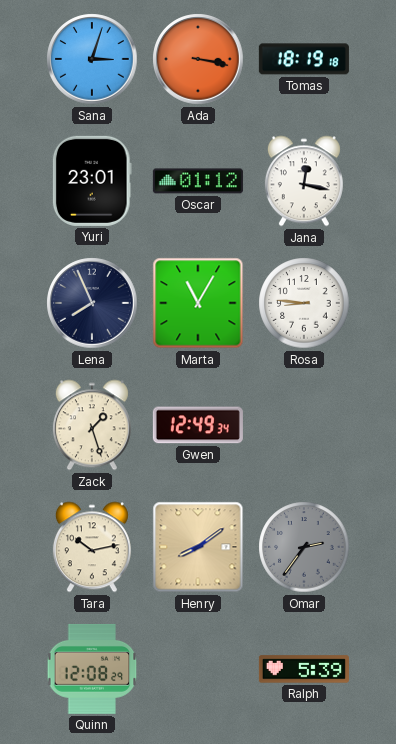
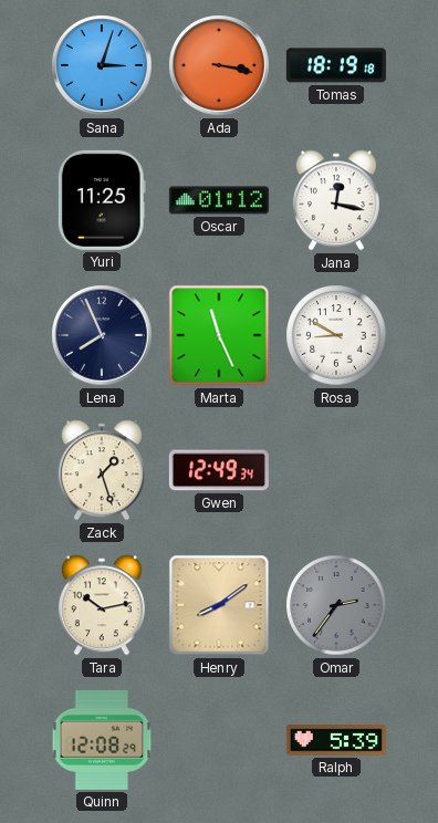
Yuri: 23:01 -> 11:25
Marta: 11:05 -> 11:26
Rosa: 8:46 -> 8:50
